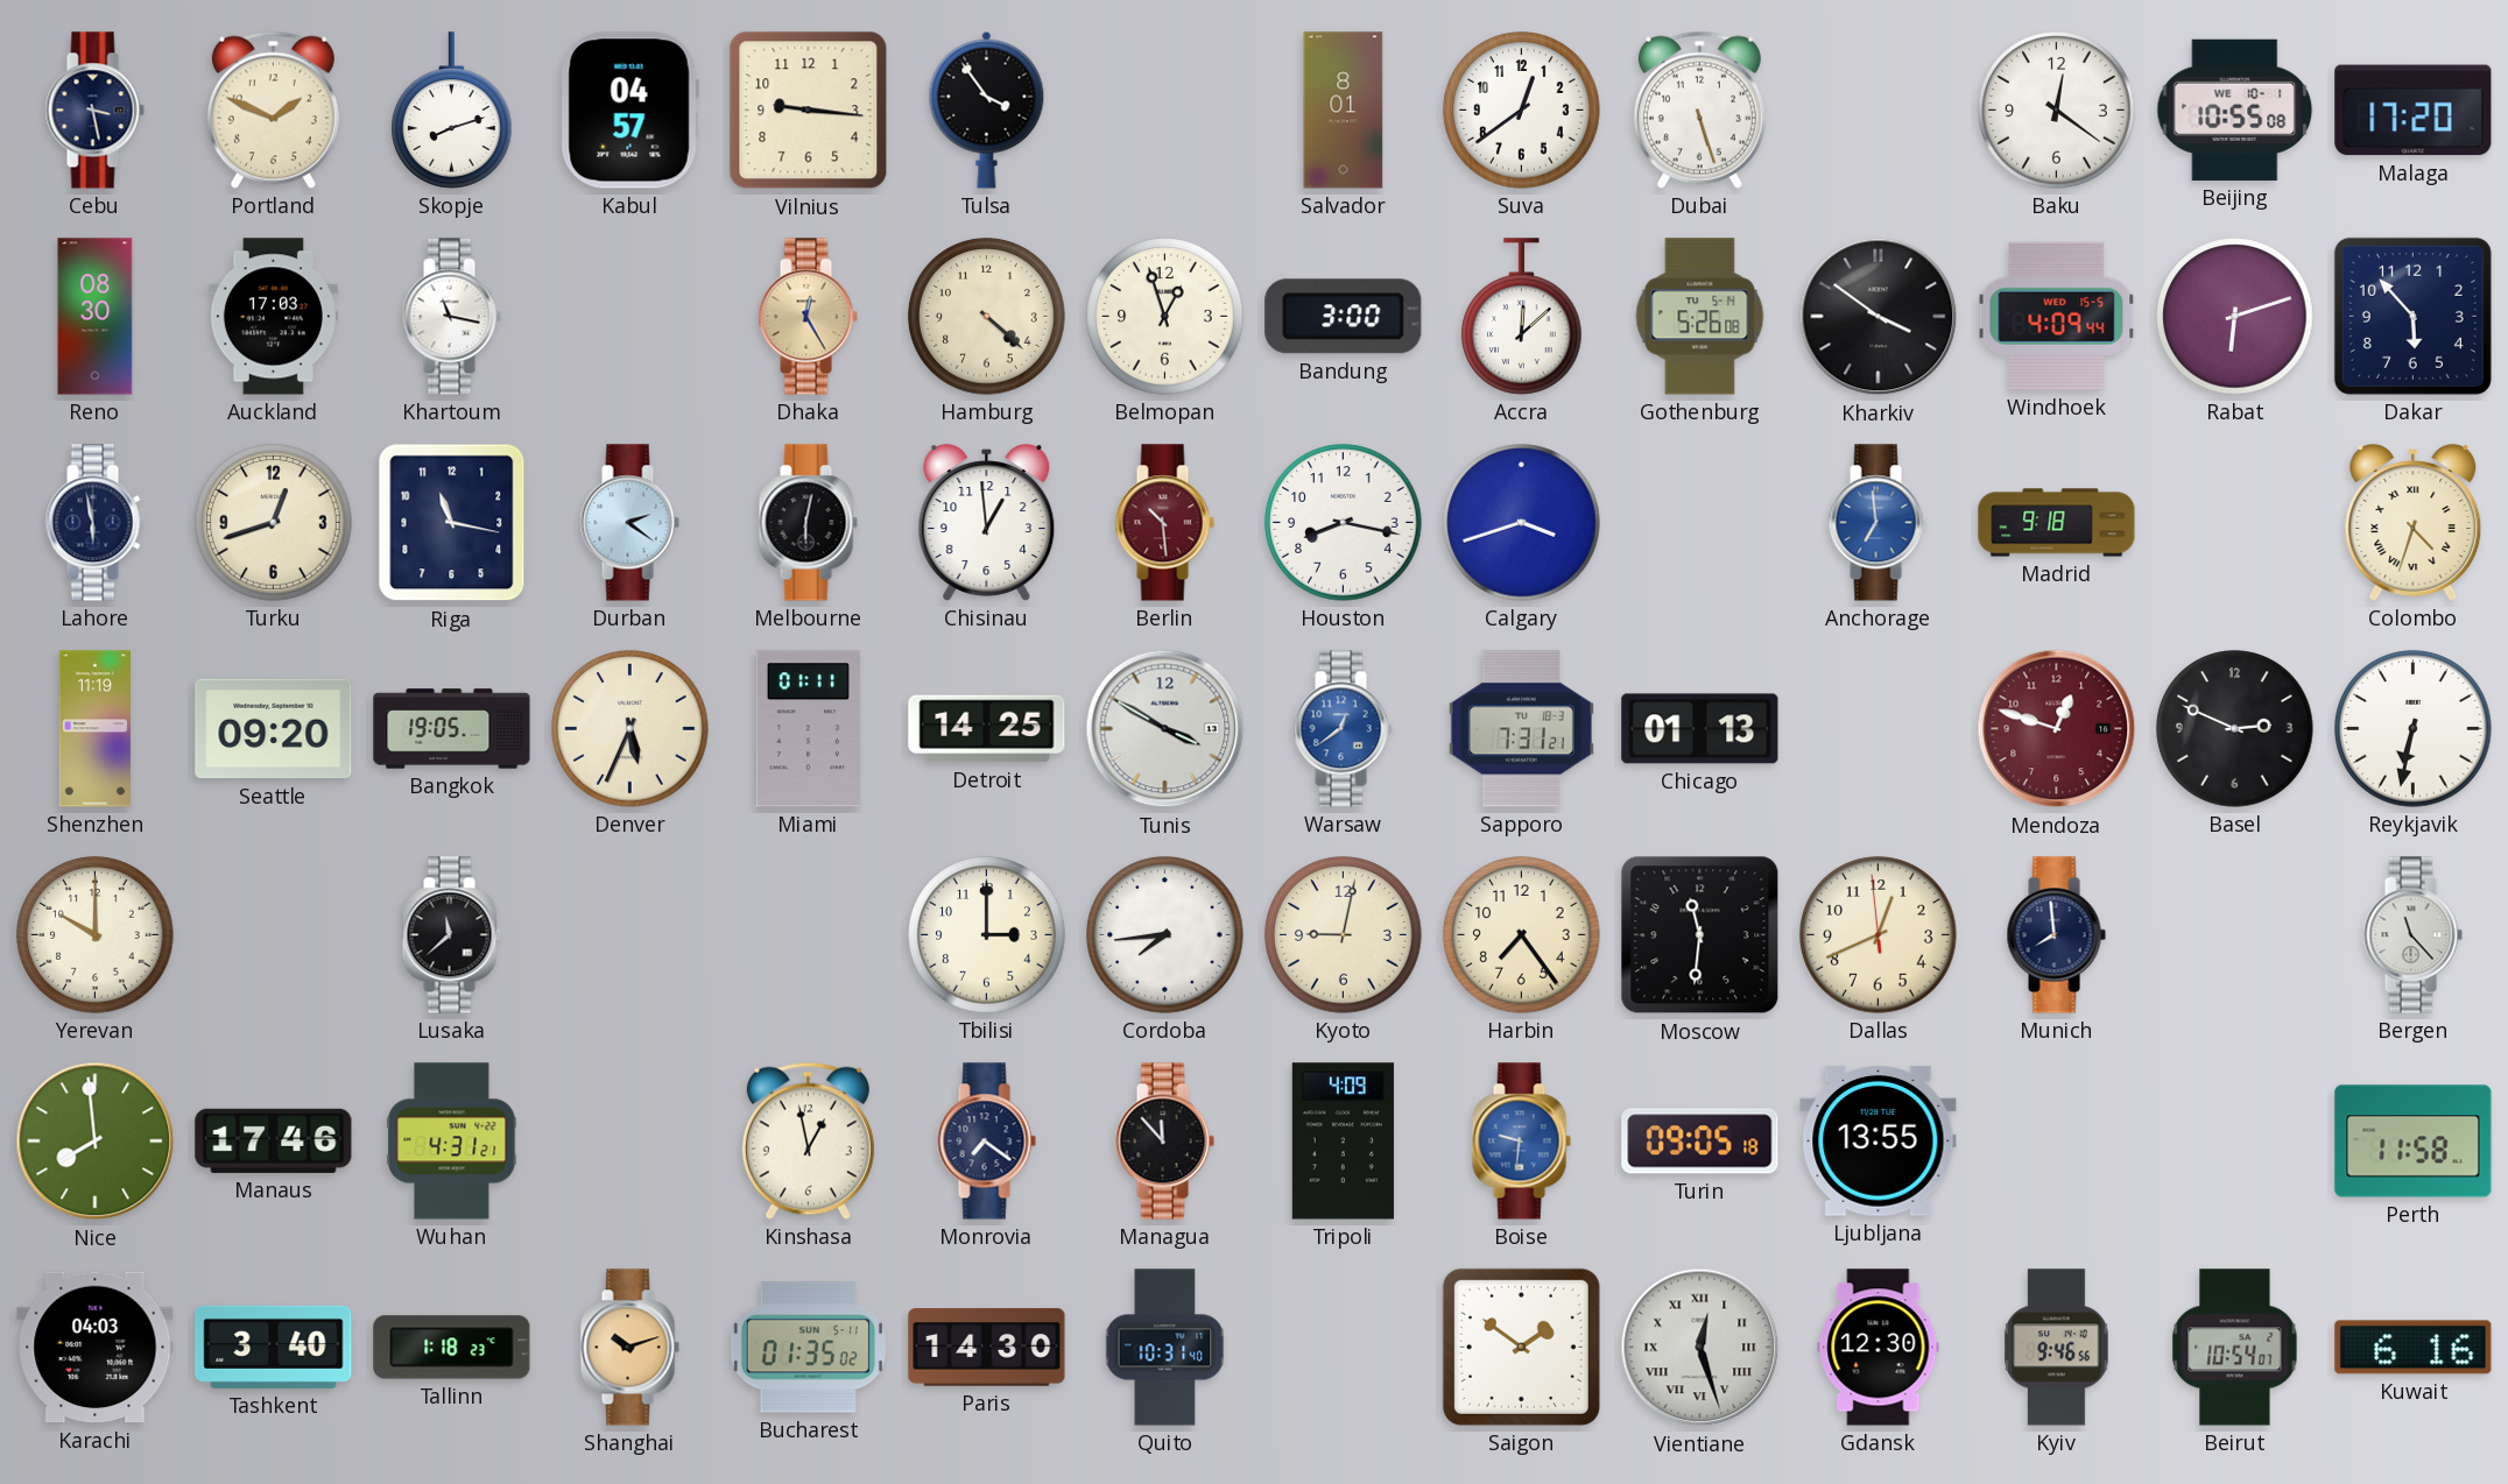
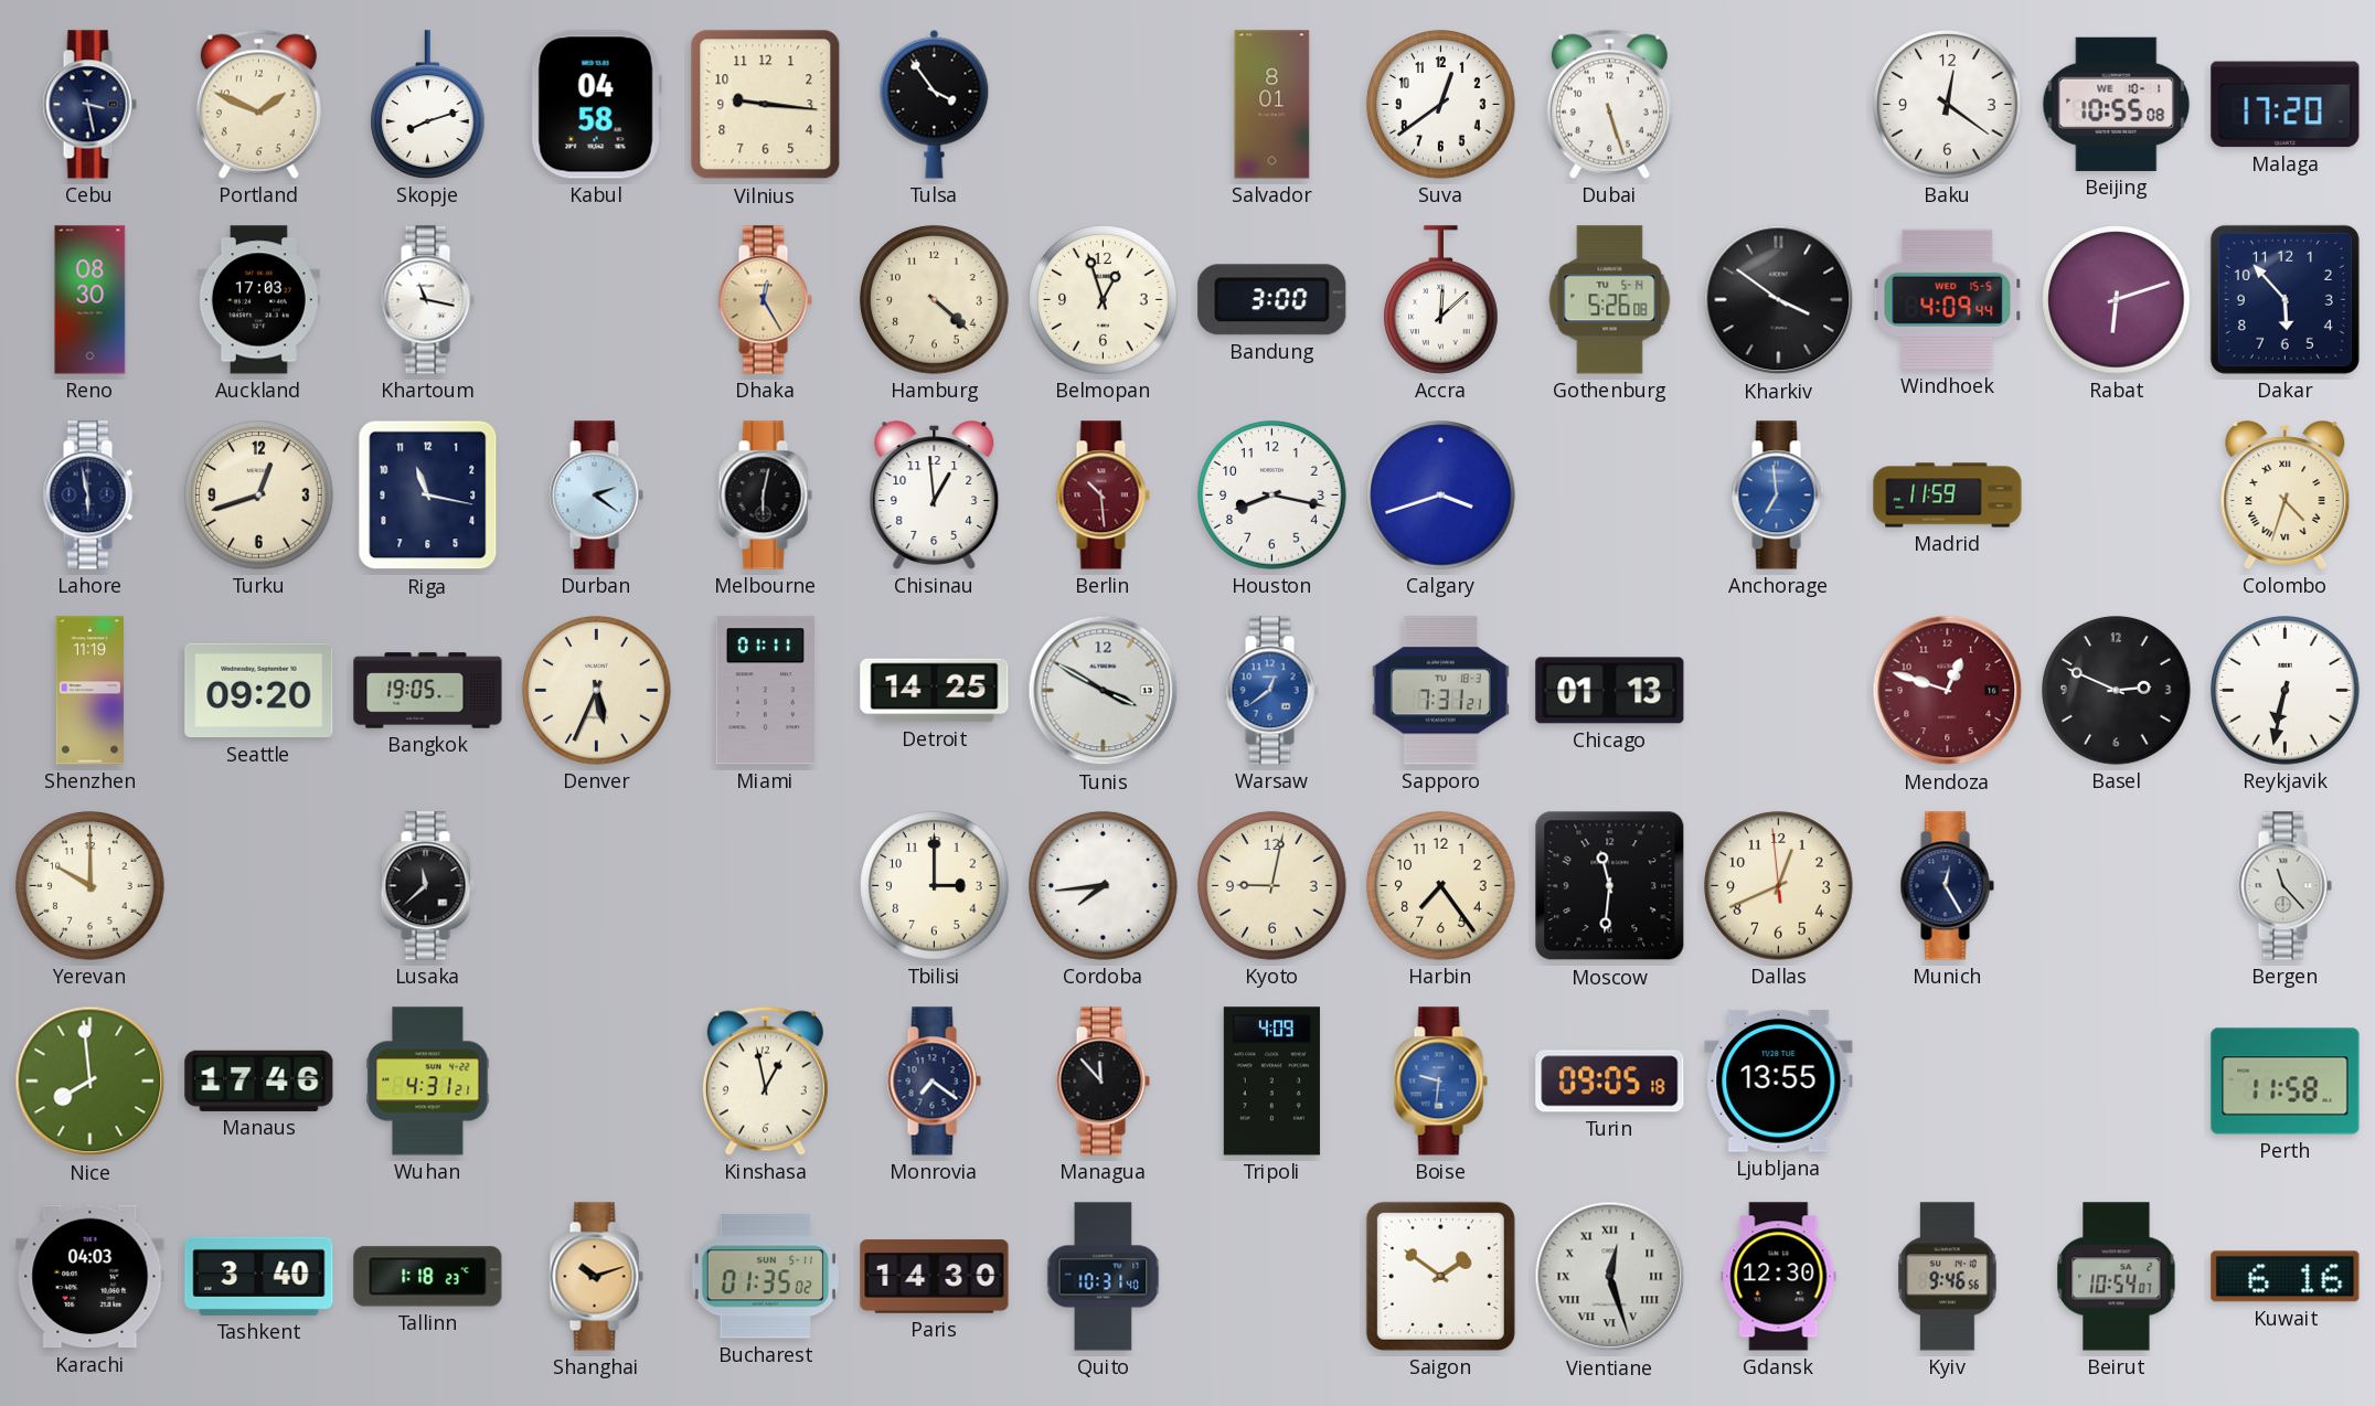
Kabul: 04:57 -> 04:58
Madrid: 9:18 -> 11:59
Munich: 7:59 -> 12:25
